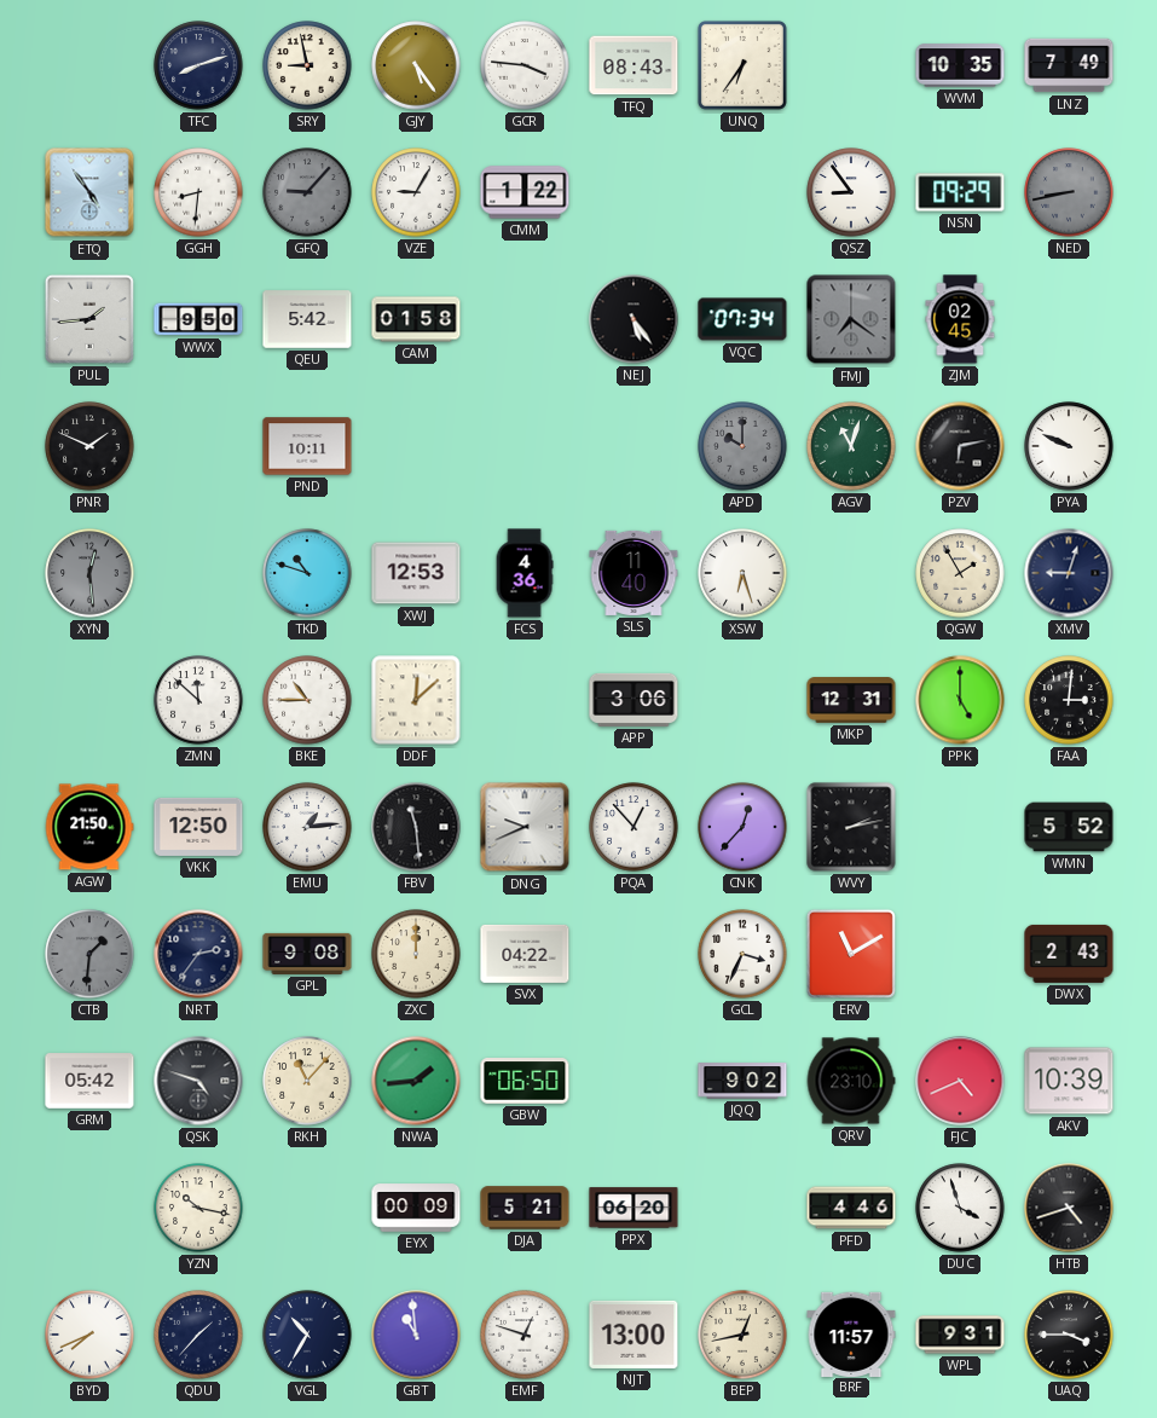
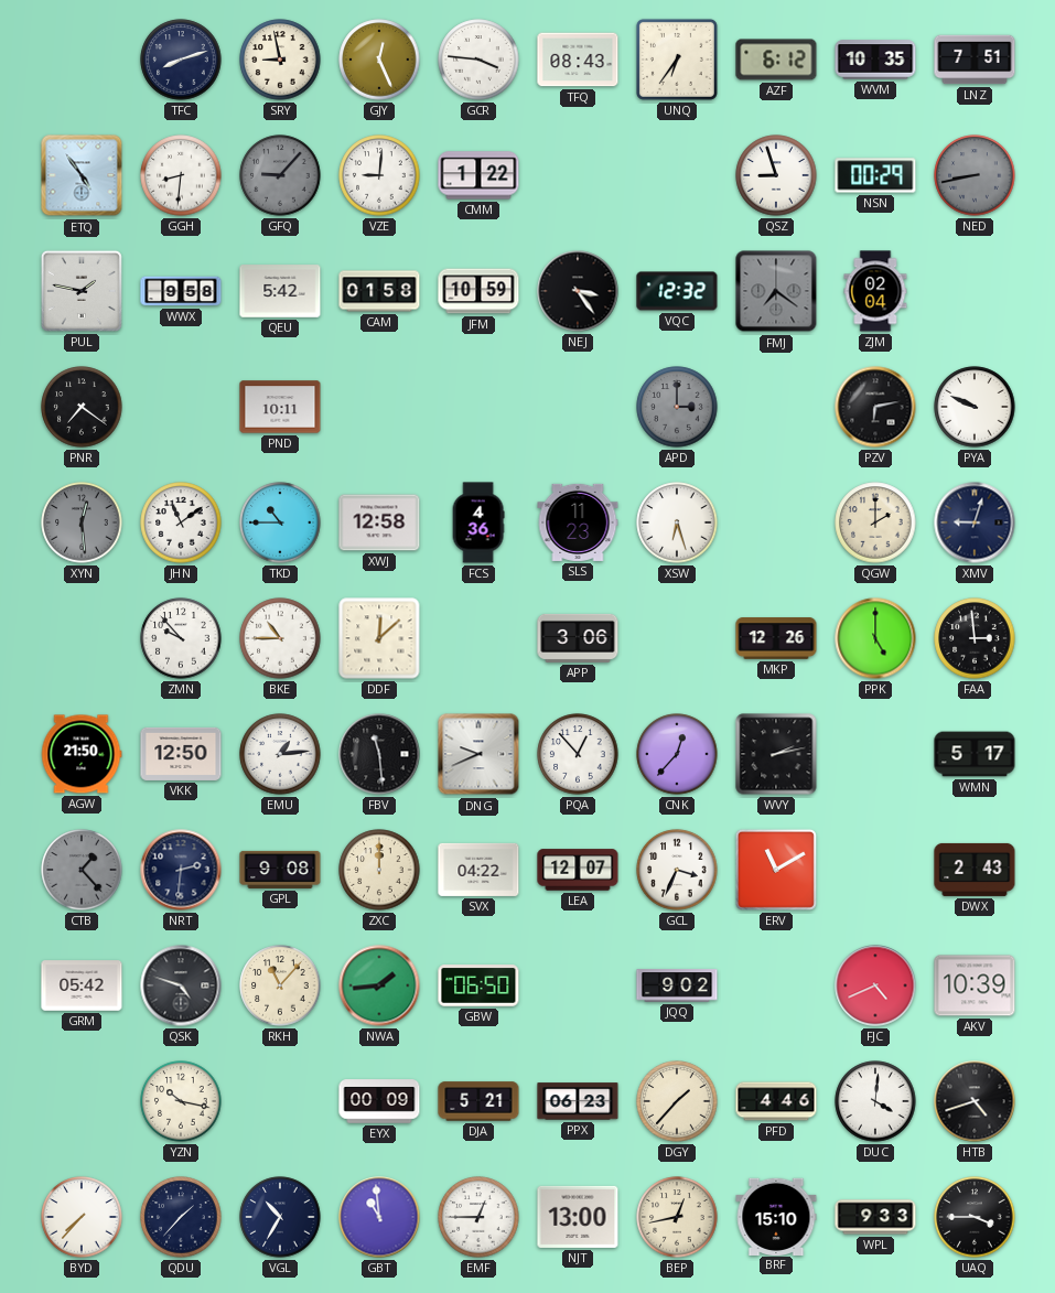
GJY: 5:24 -> 12:26
AZF: none -> 6:12
LNZ: 7:49 -> 7:51
VZE: 9:05 -> 9:01
QSZ: 8:54 -> 8:57
NSN: 09:29 -> 00:29
PUL: 1:44 -> 1:47
WWX: 9:50 -> 9:58
JFM: none -> 10:59
NEJ: 5:24 -> 3:24
VQC: 07:34 -> 12:32
ZJM: 02:45 -> 02:04
PNR: 1:49 -> 7:21
APD: 10:00 -> 3:00
AGV: 11:03 -> none
JHN: none -> 11:09
TKD: 10:48 -> 10:45
XWJ: 12:53 -> 12:58
SLS: 11:40 -> 11:23
QGW: 1:55 -> 2:00
ZMN: 11:52 -> 9:53
MKP: 12:31 -> 12:26
FAA: 3:01 -> 2:59
WMN: 5:52 -> 5:17
CTB: 1:31 -> 1:23
NRT: 2:36 -> 2:31
LEA: none -> 12:07
QRV: 23:10 -> none
PPX: 06:20 -> 06:23
DGY: none -> 1:37
DUC: 3:57 -> 4:01
BYD: 7:41 -> 7:37
EMF: 12:48 -> 12:45
BRF: 11:57 -> 15:10
WPL: 9:31 -> 9:33
